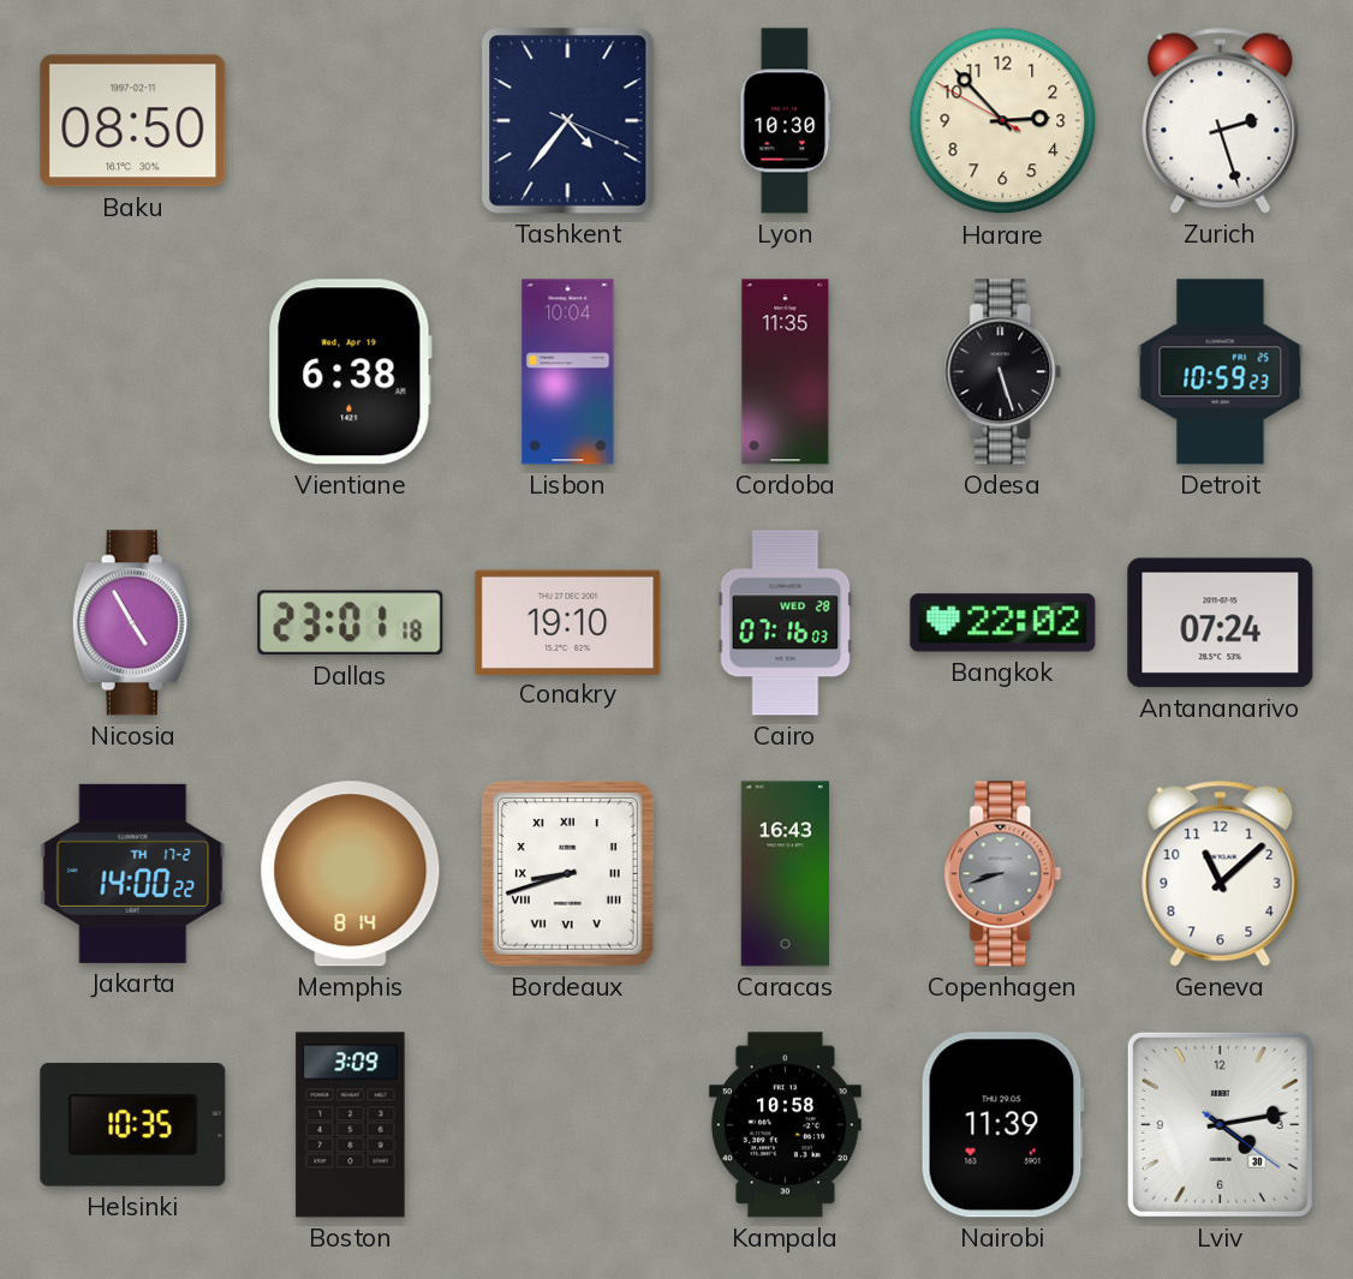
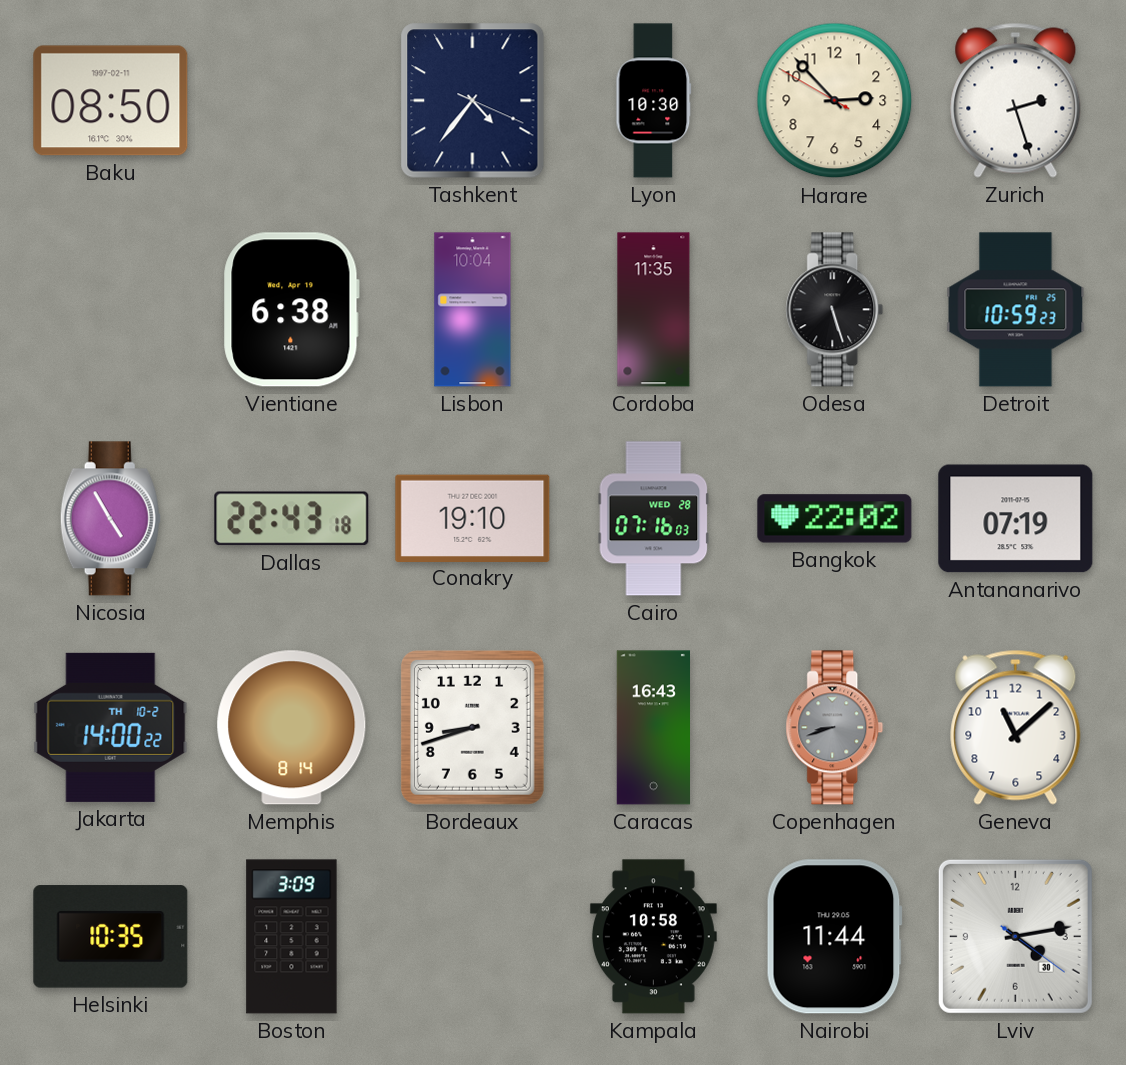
Dallas: 23:01 -> 22:43
Antananarivo: 07:24 -> 07:19
Jakarta date: TH 17-2 -> TH 10-2
Bordeaux numerals: Roman -> Arabic
Nairobi: 11:39 -> 11:44
